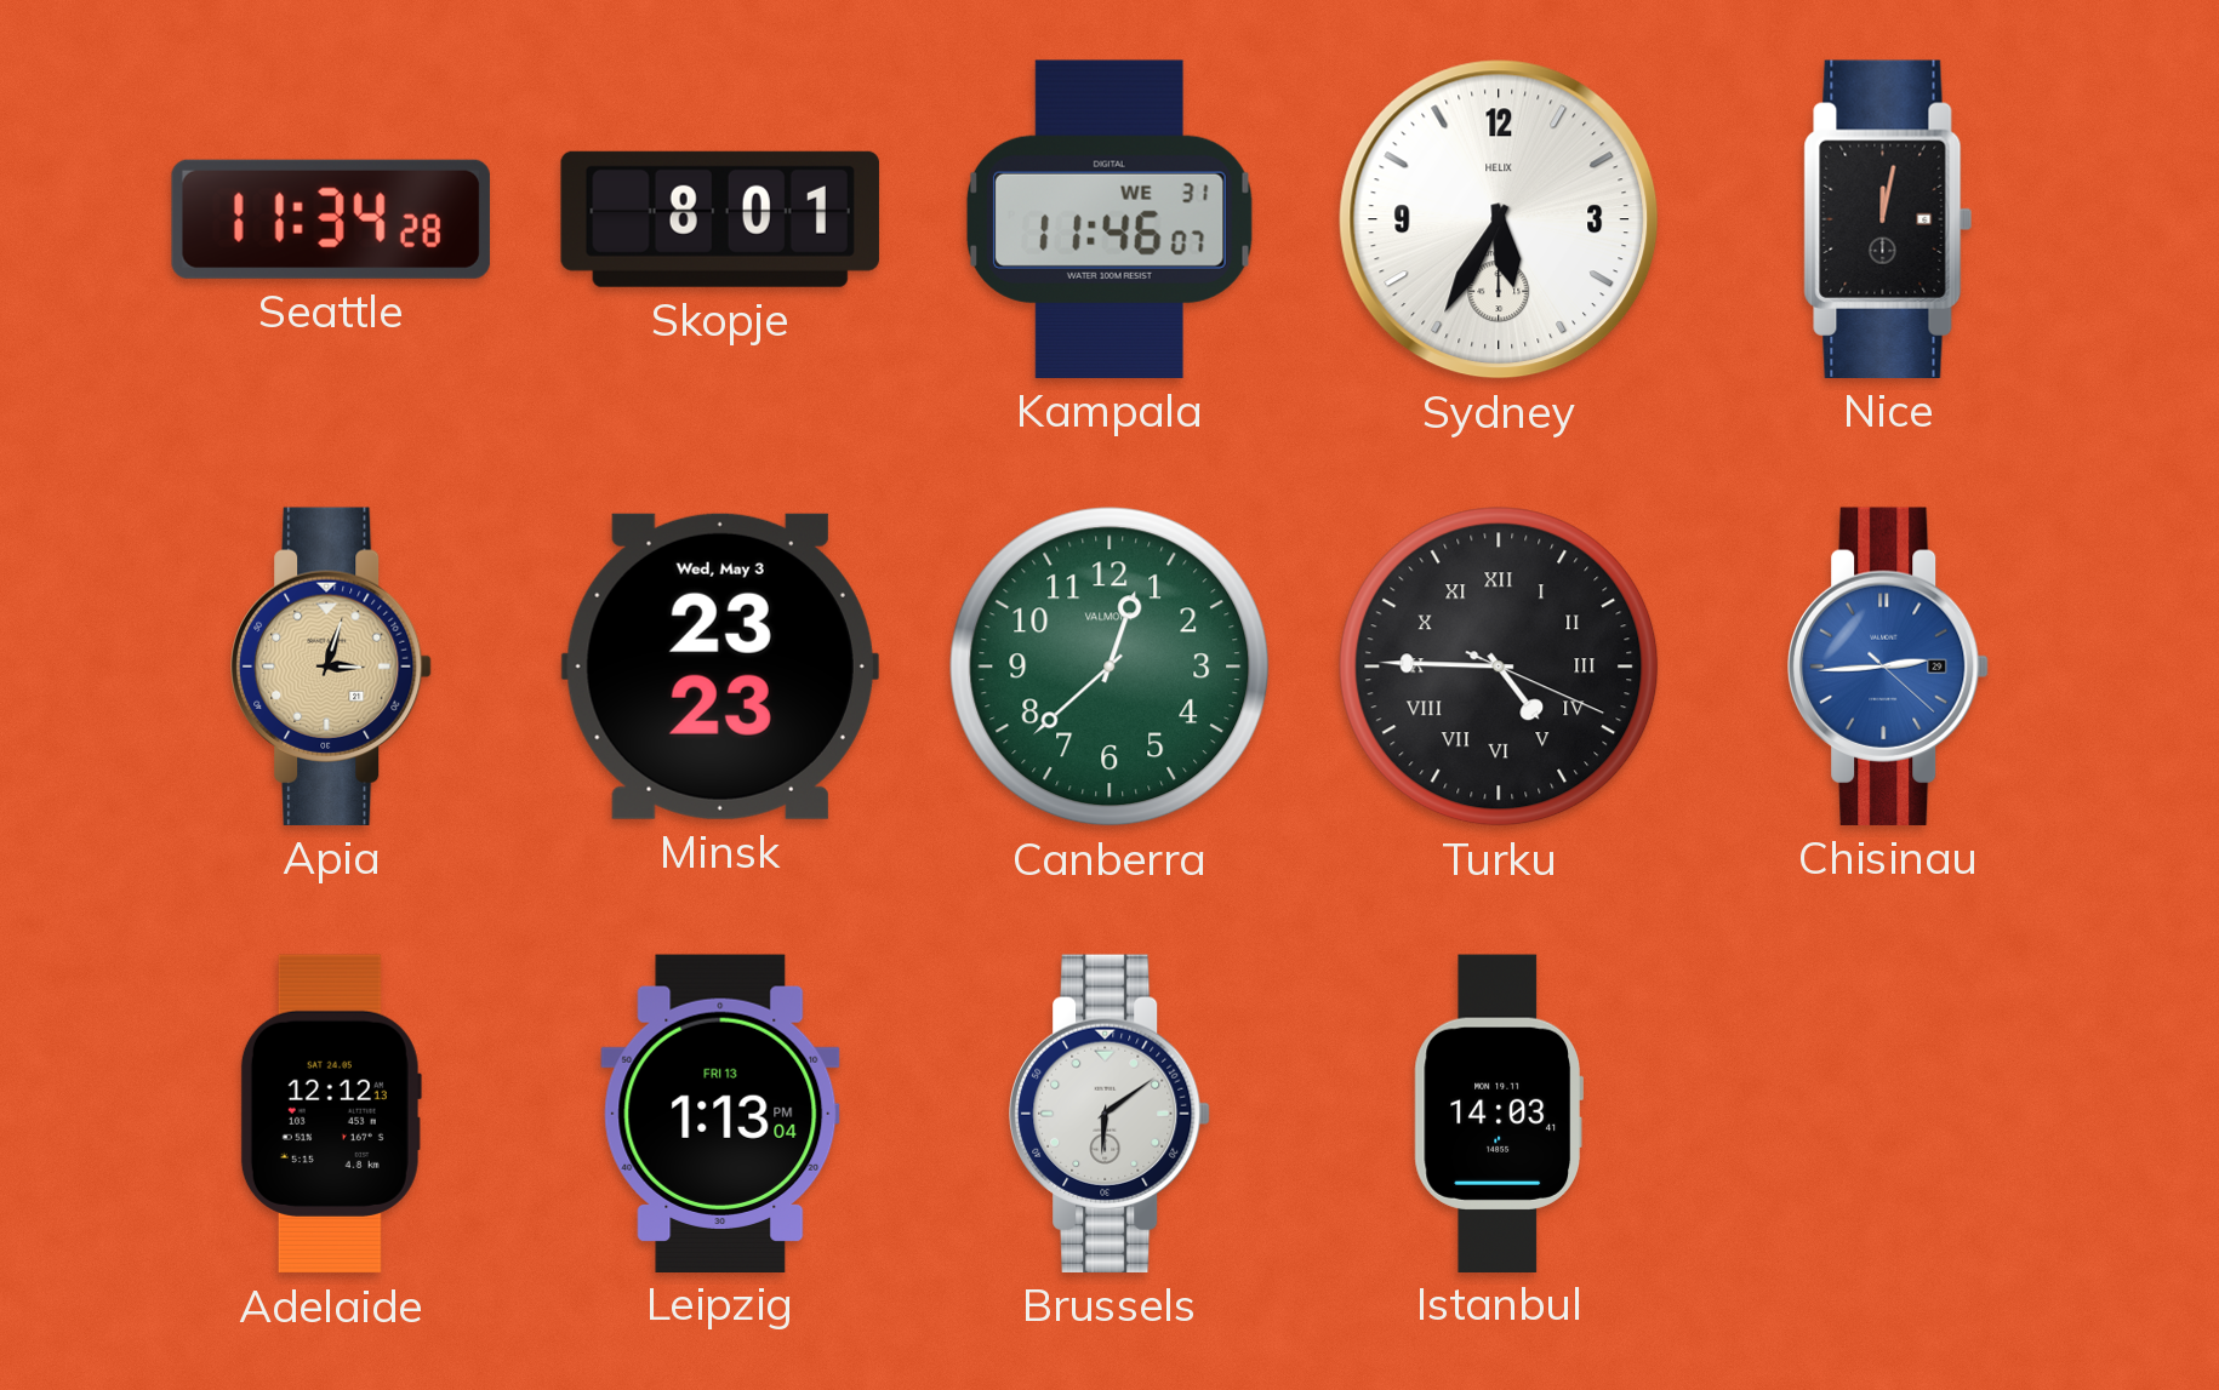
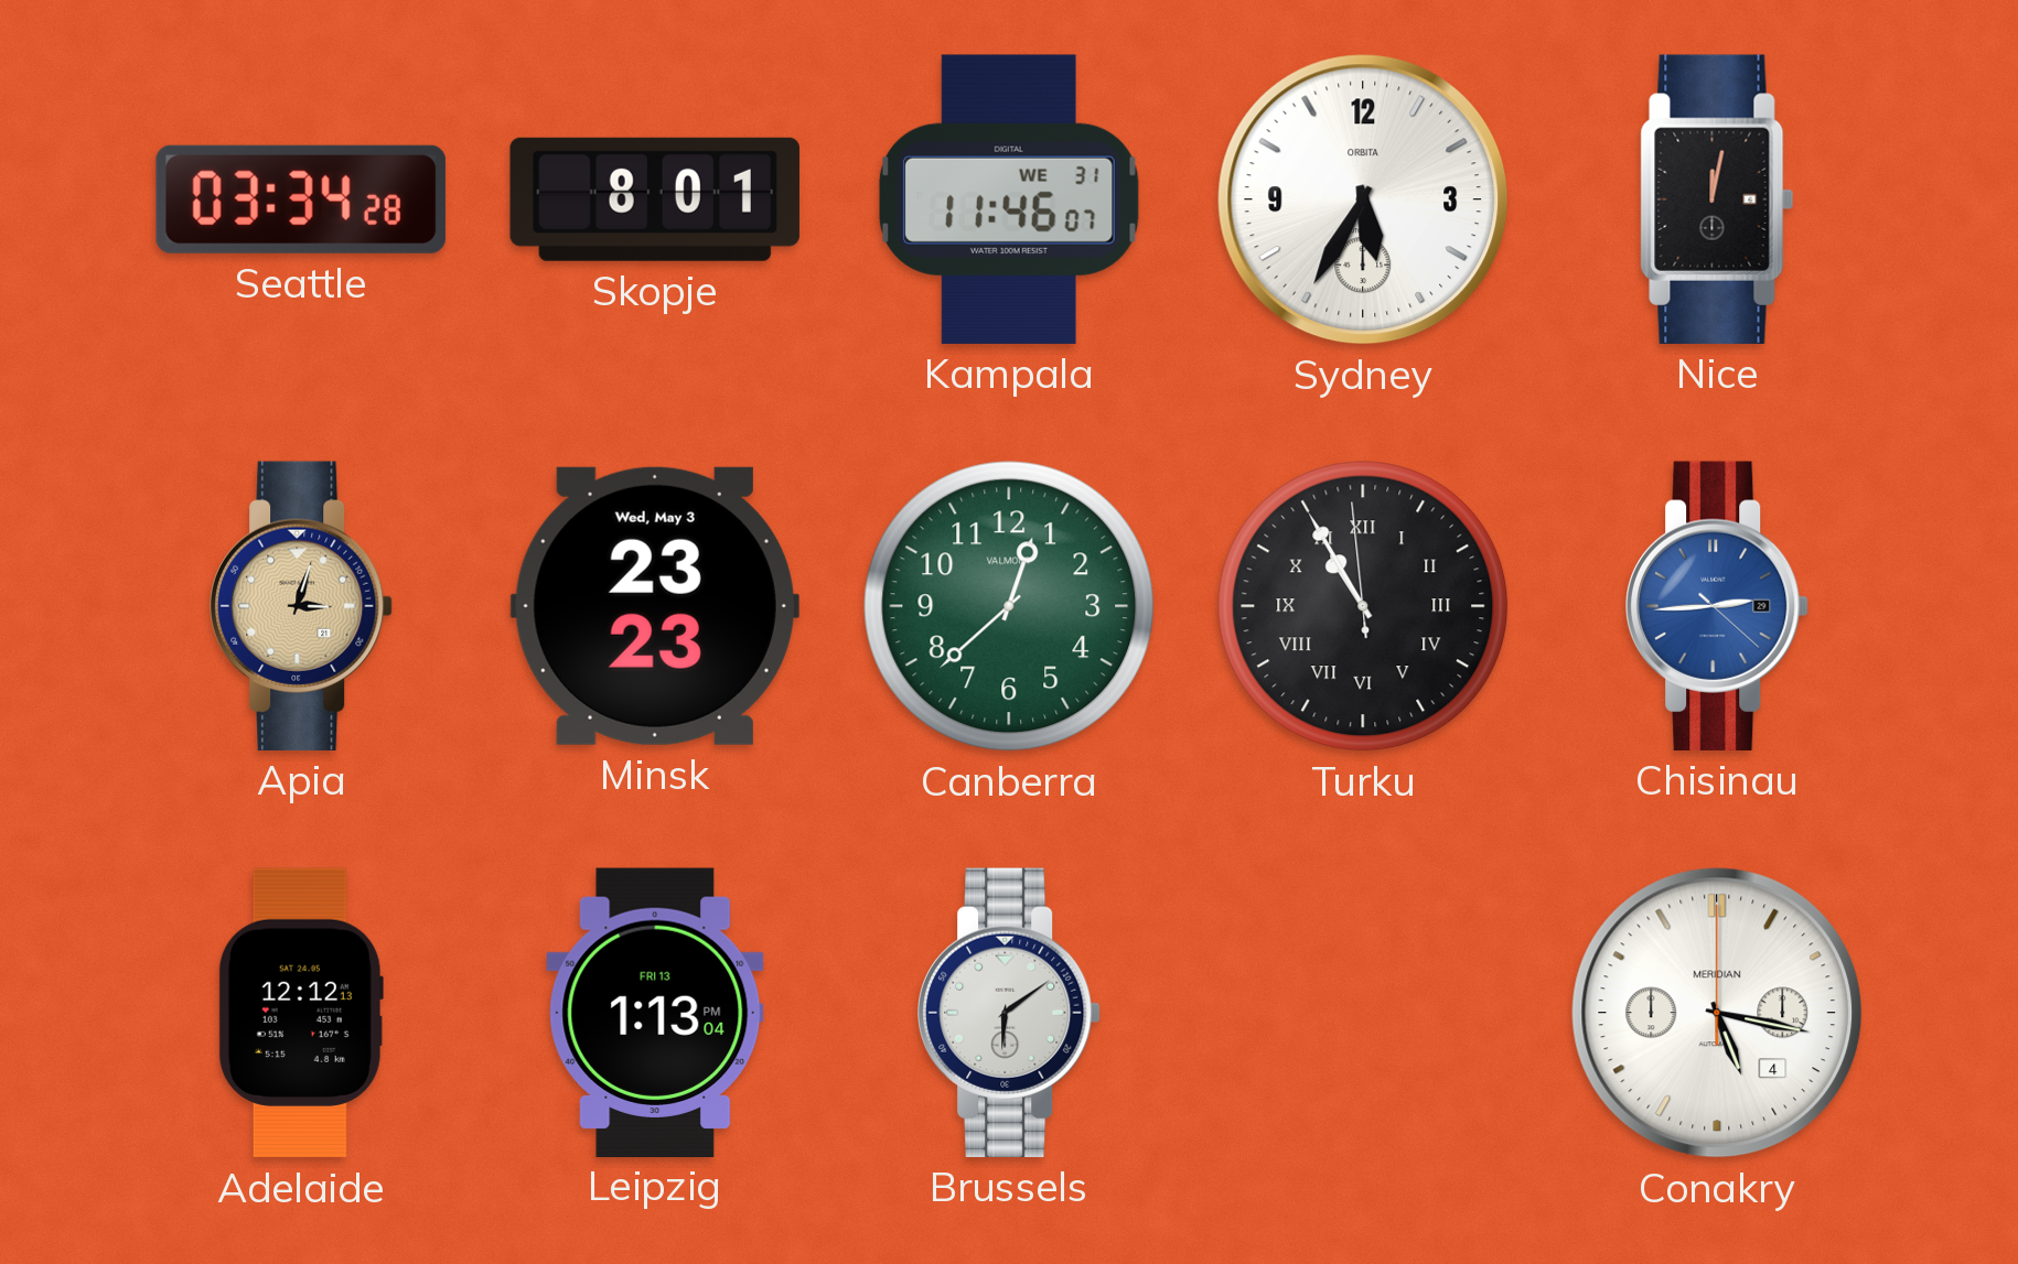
Seattle: 11:34 -> 03:34
Sydney brand: HELIX -> ORBITA
Turku: 4:45 -> 10:54
Istanbul: 14:03 -> none
Conakry: none -> 5:17
